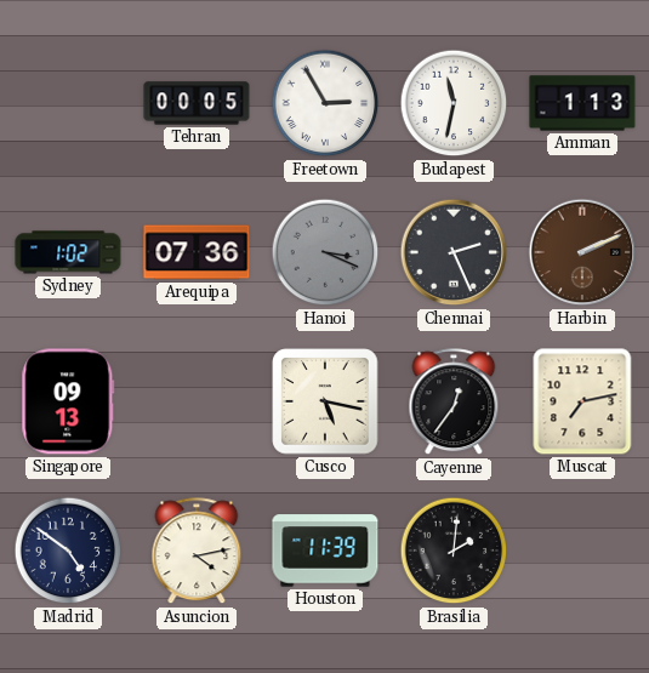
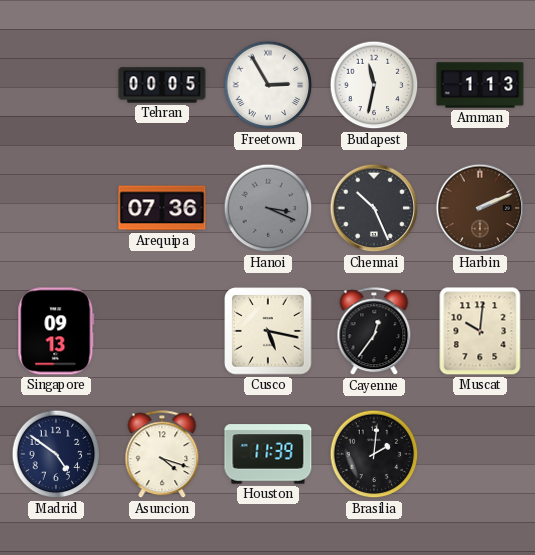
Sydney: 1:02 -> none
Chennai: 2:26 -> 10:26
Muscat: 7:13 -> 10:01
Asuncion: 4:13 -> 4:18
